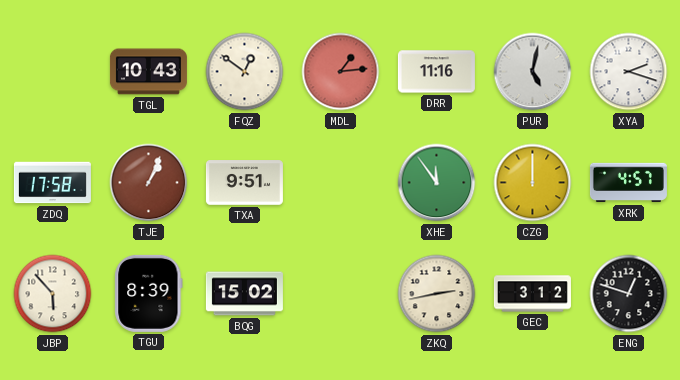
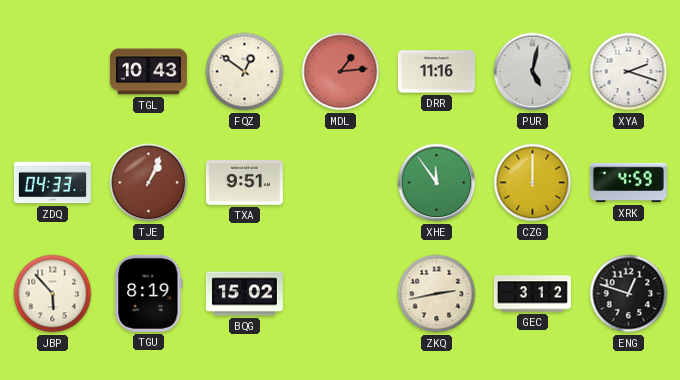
ZDQ: 17:58 -> 04:33
XRK: 4:57 -> 4:59
TGU: 8:39 -> 8:19
